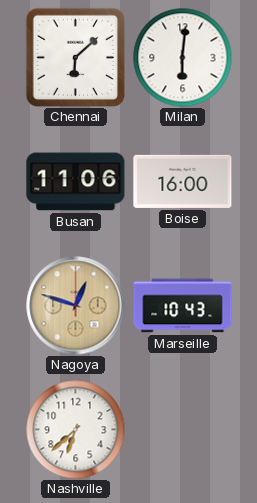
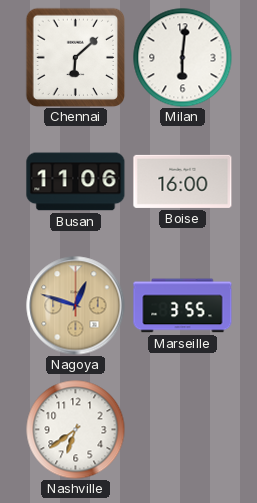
Marseille: 10:43 -> 3:55
Nashville: 6:38 -> 6:39
